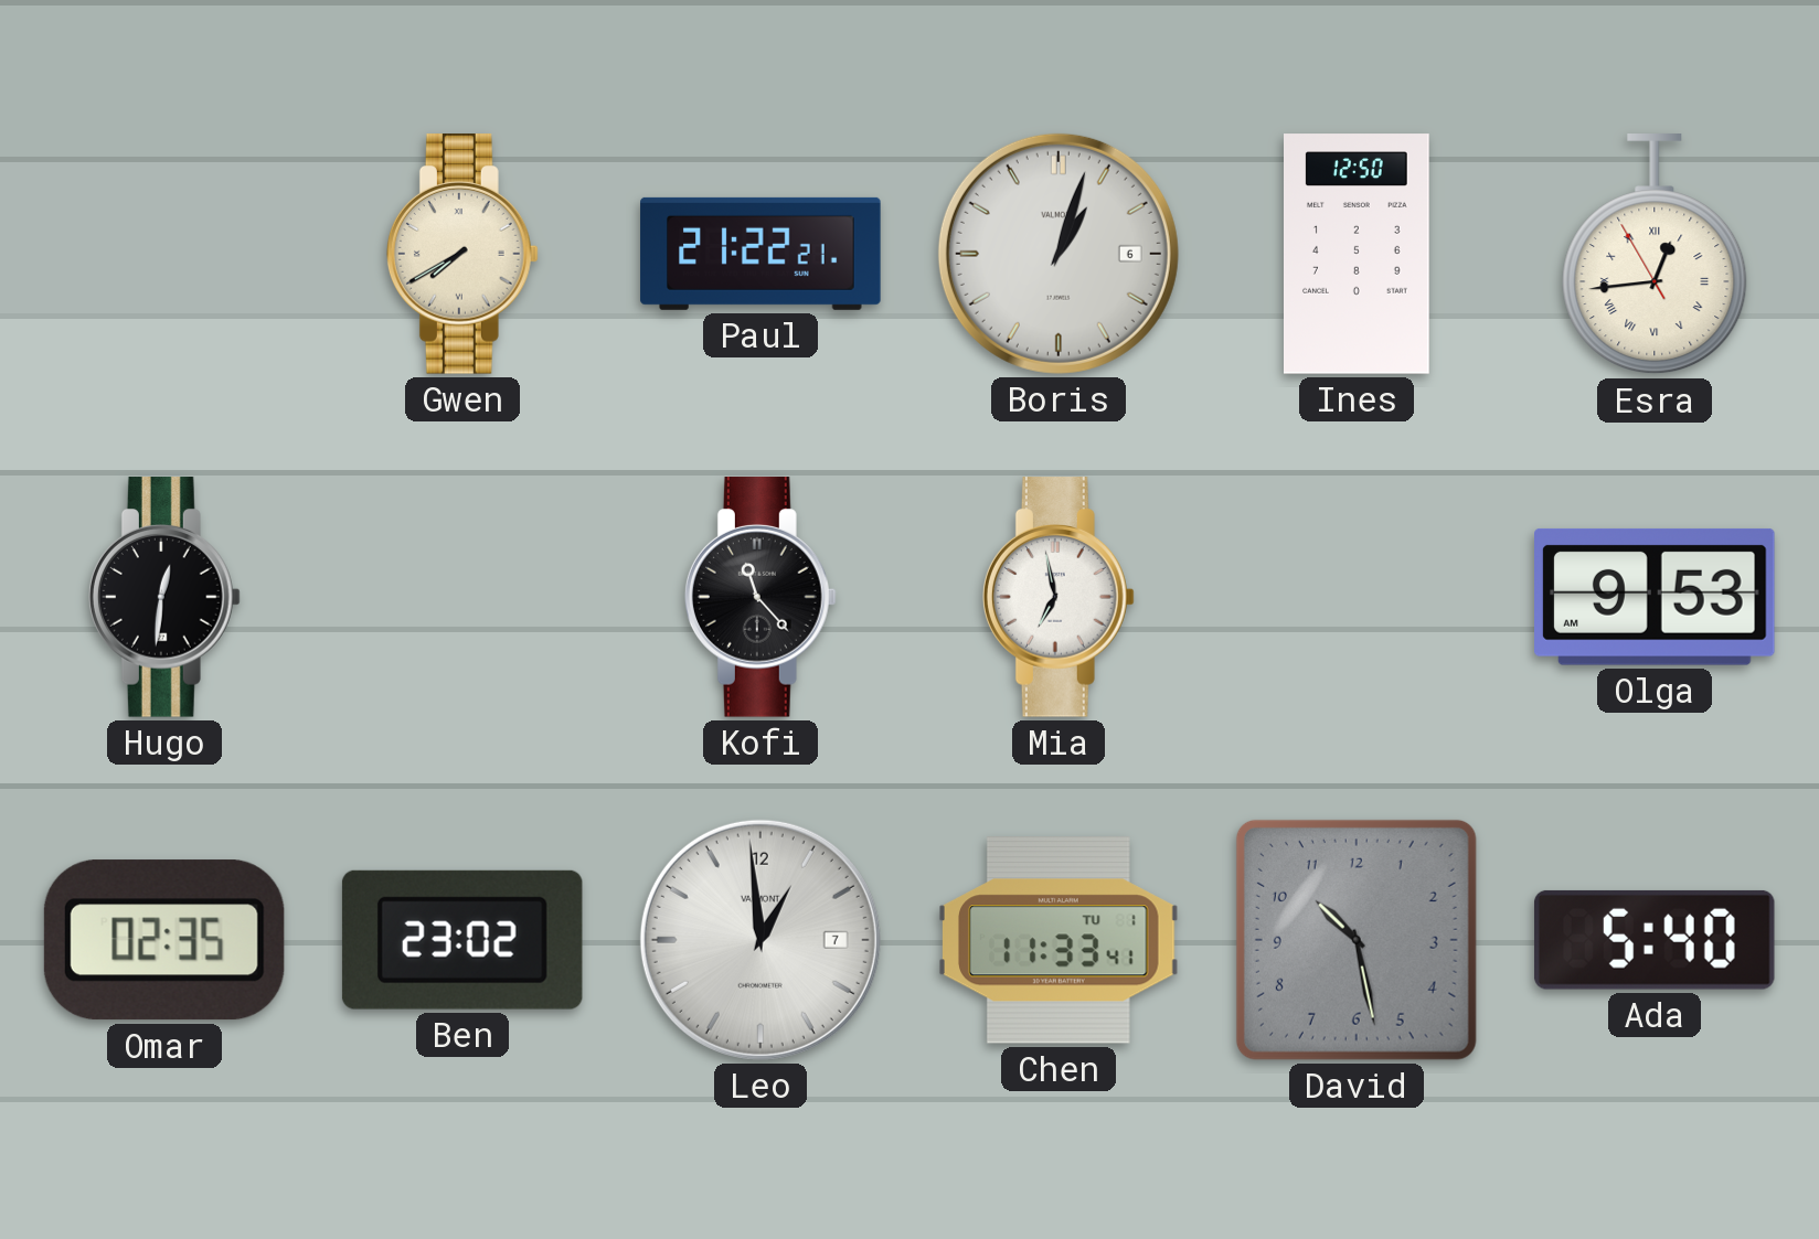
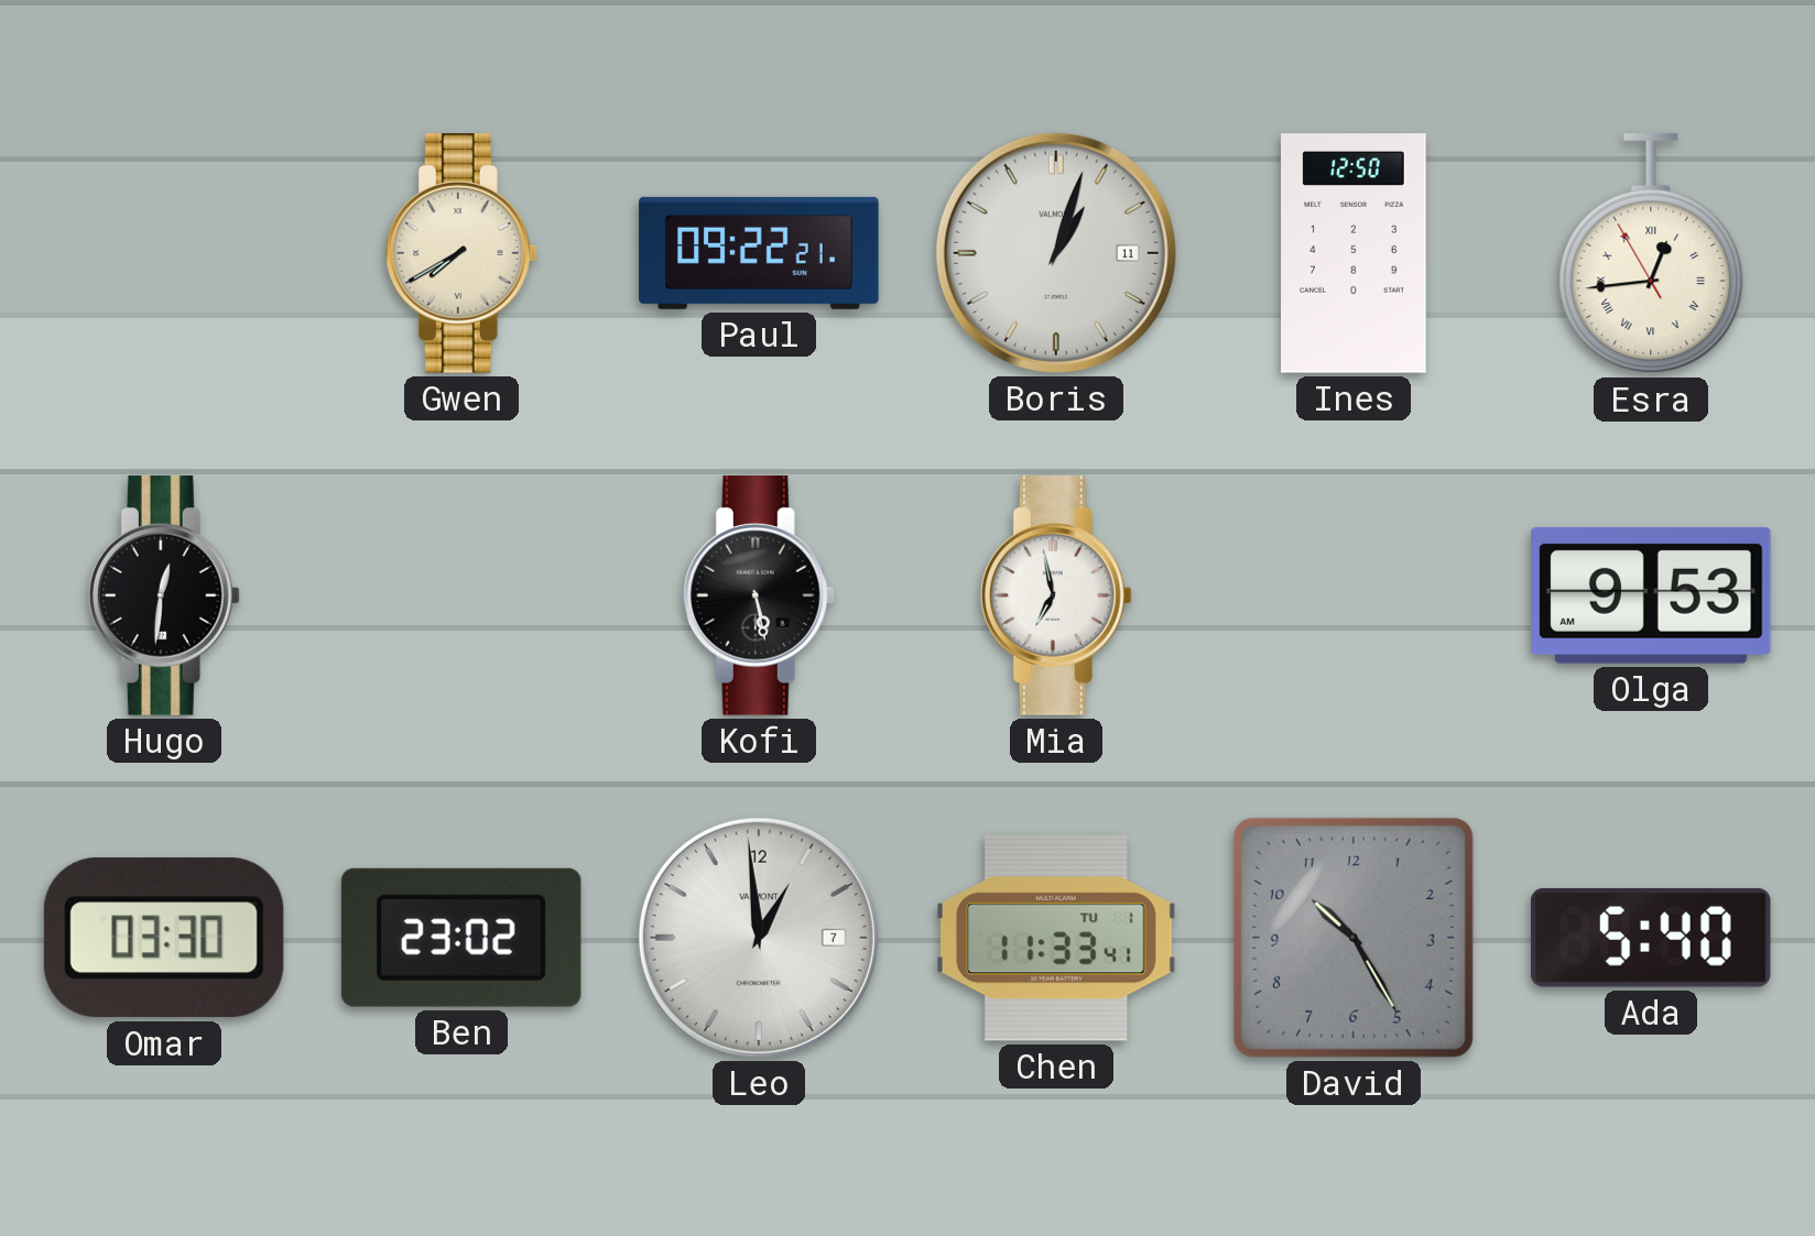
Paul: 21:22 -> 09:22
Boris date: 6 -> 11
Kofi: 11:23 -> 5:28
Omar: 02:35 -> 03:30
David: 10:28 -> 10:25
